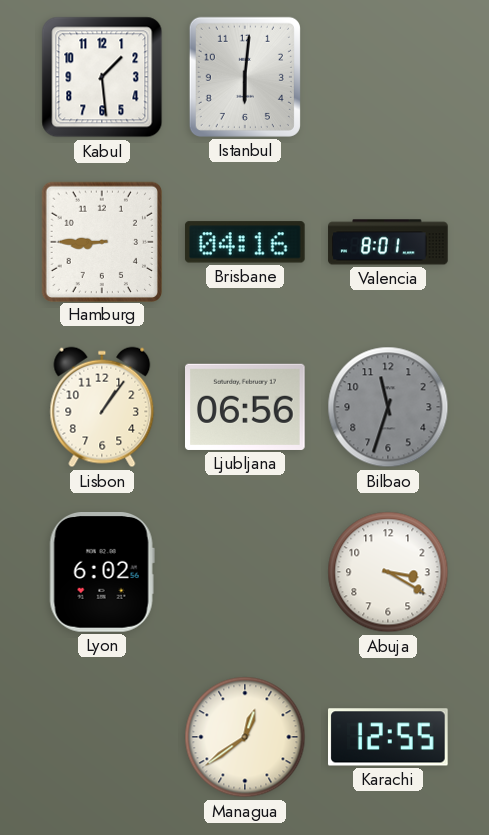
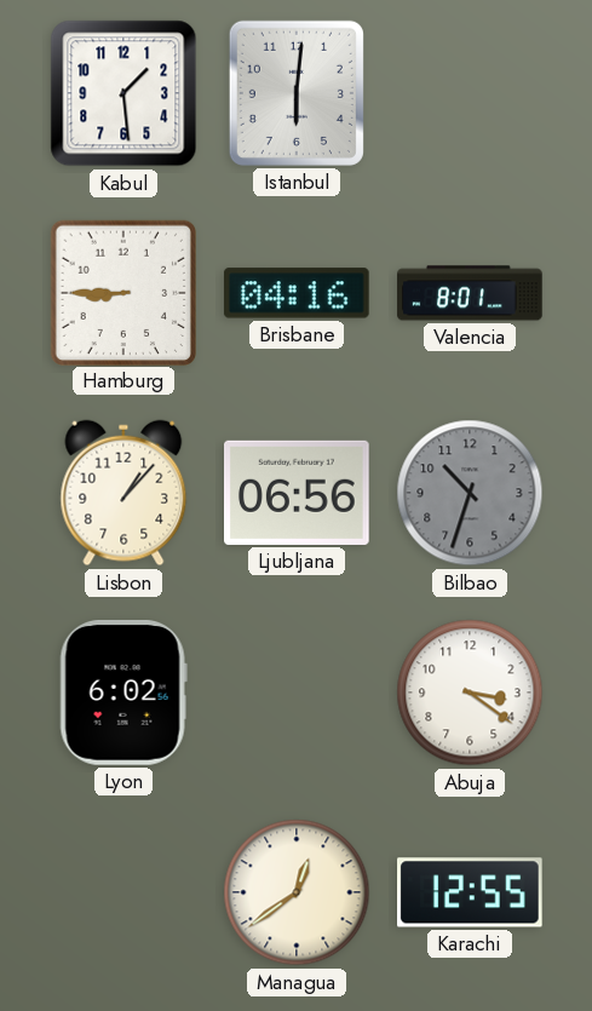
Lisbon: 1:06 -> 1:07
Bilbao: 11:33 -> 10:33
Abuja: 3:20 -> 3:21
